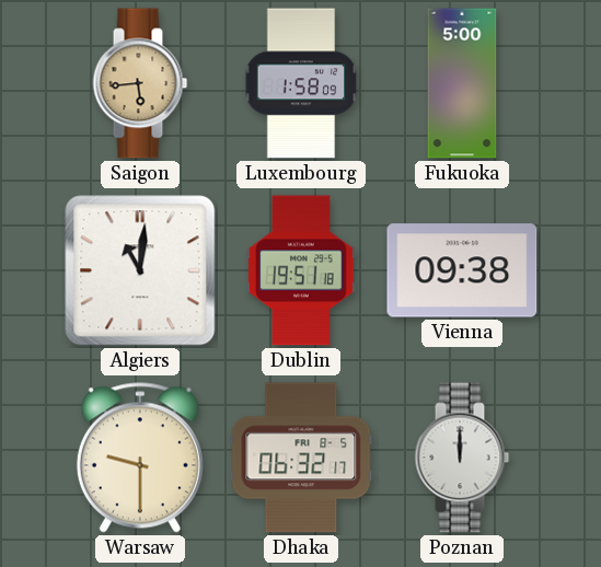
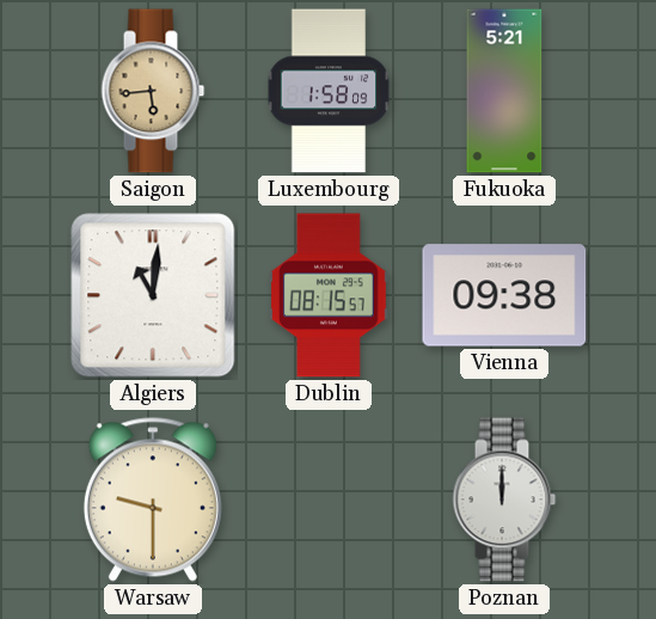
Fukuoka: 5:00 -> 5:21
Dublin: 19:51 -> 08:15
Dhaka: 06:32 -> none
